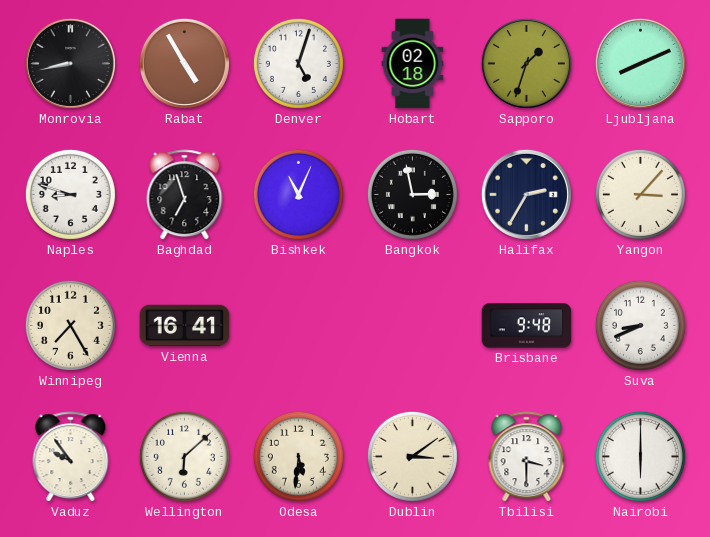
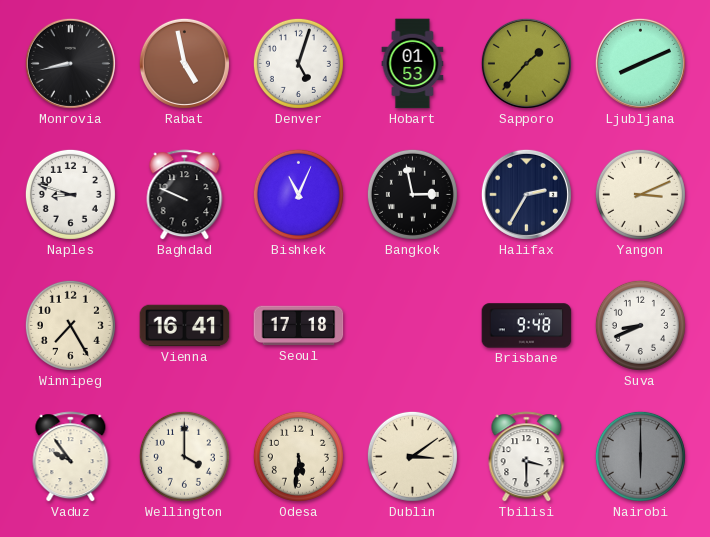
Rabat: 4:55 -> 4:58
Hobart: 02:18 -> 01:53
Sapporo: 1:33 -> 1:37
Baghdad: 6:57 -> 9:49
Yangon: 3:07 -> 3:11
Seoul: none -> 17:18
Wellington: 6:08 -> 4:00
Nairobi dial: white -> grey
